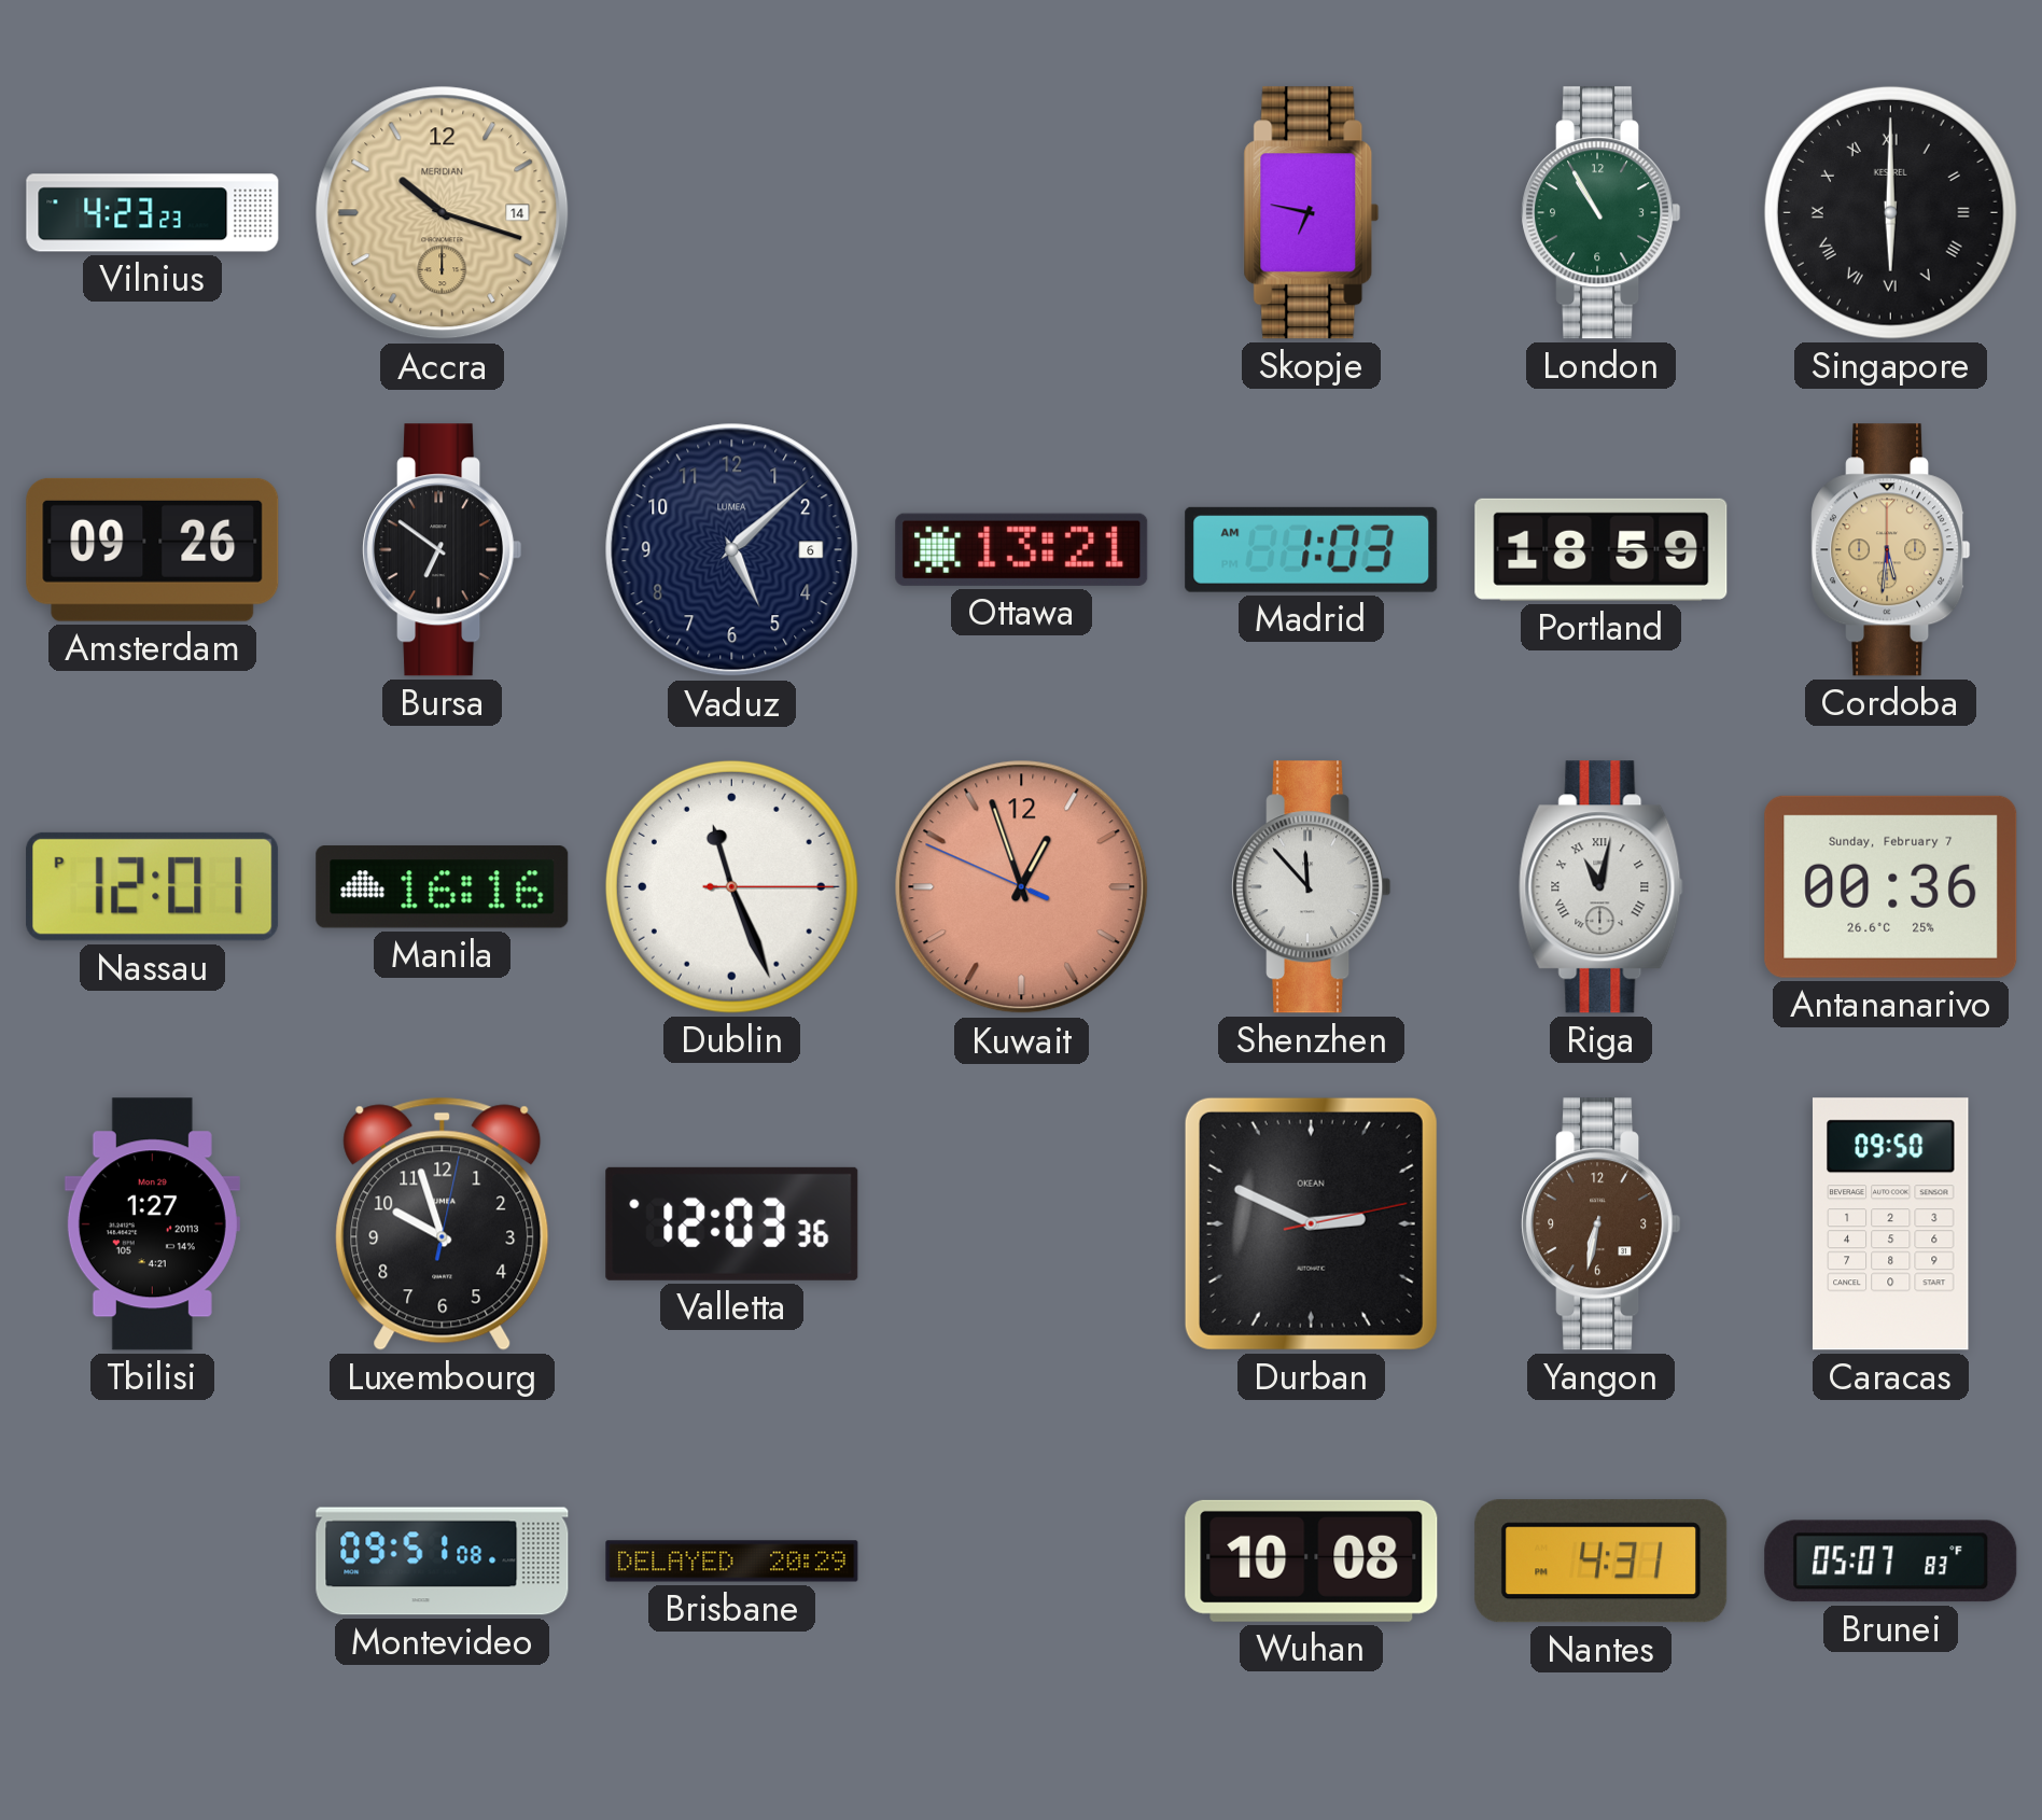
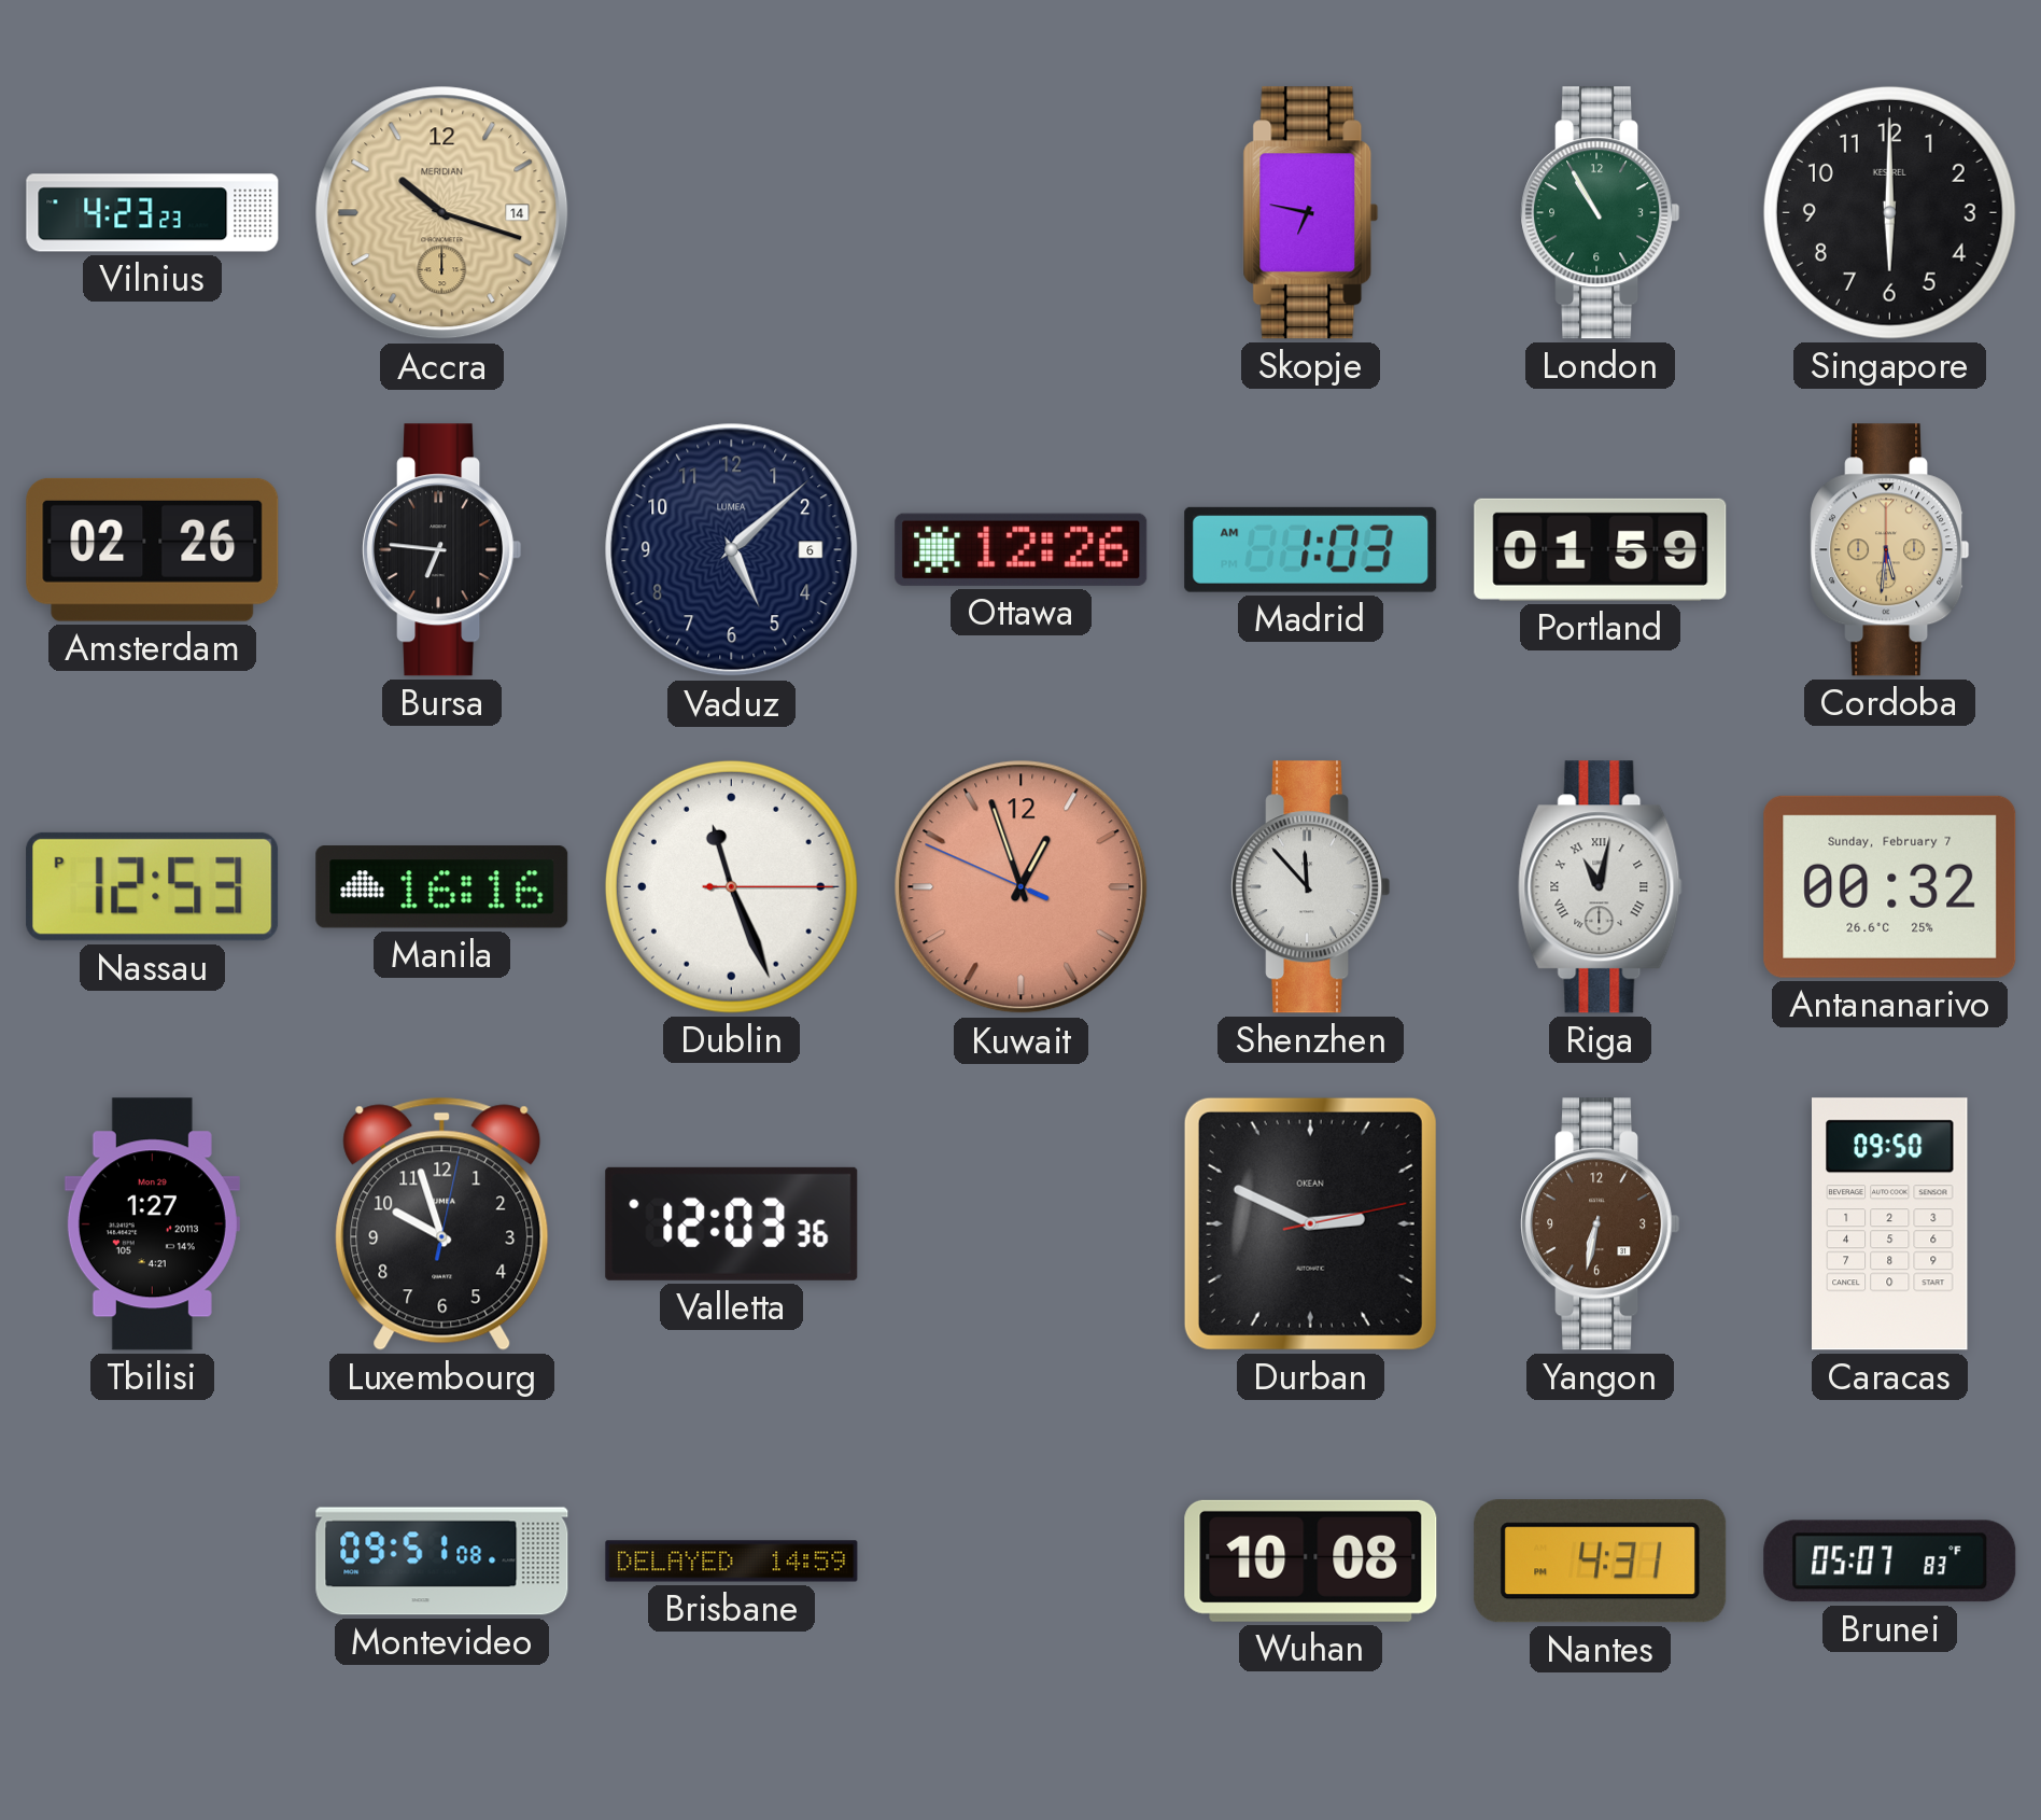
Singapore numerals: Roman -> Arabic
Amsterdam: 09:26 -> 02:26
Bursa: 6:51 -> 6:46
Ottawa: 13:21 -> 12:26
Portland: 18:59 -> 01:59
Nassau: 12:01 -> 12:53
Antananarivo: 00:36 -> 00:32
Brisbane: 20:29 -> 14:59
